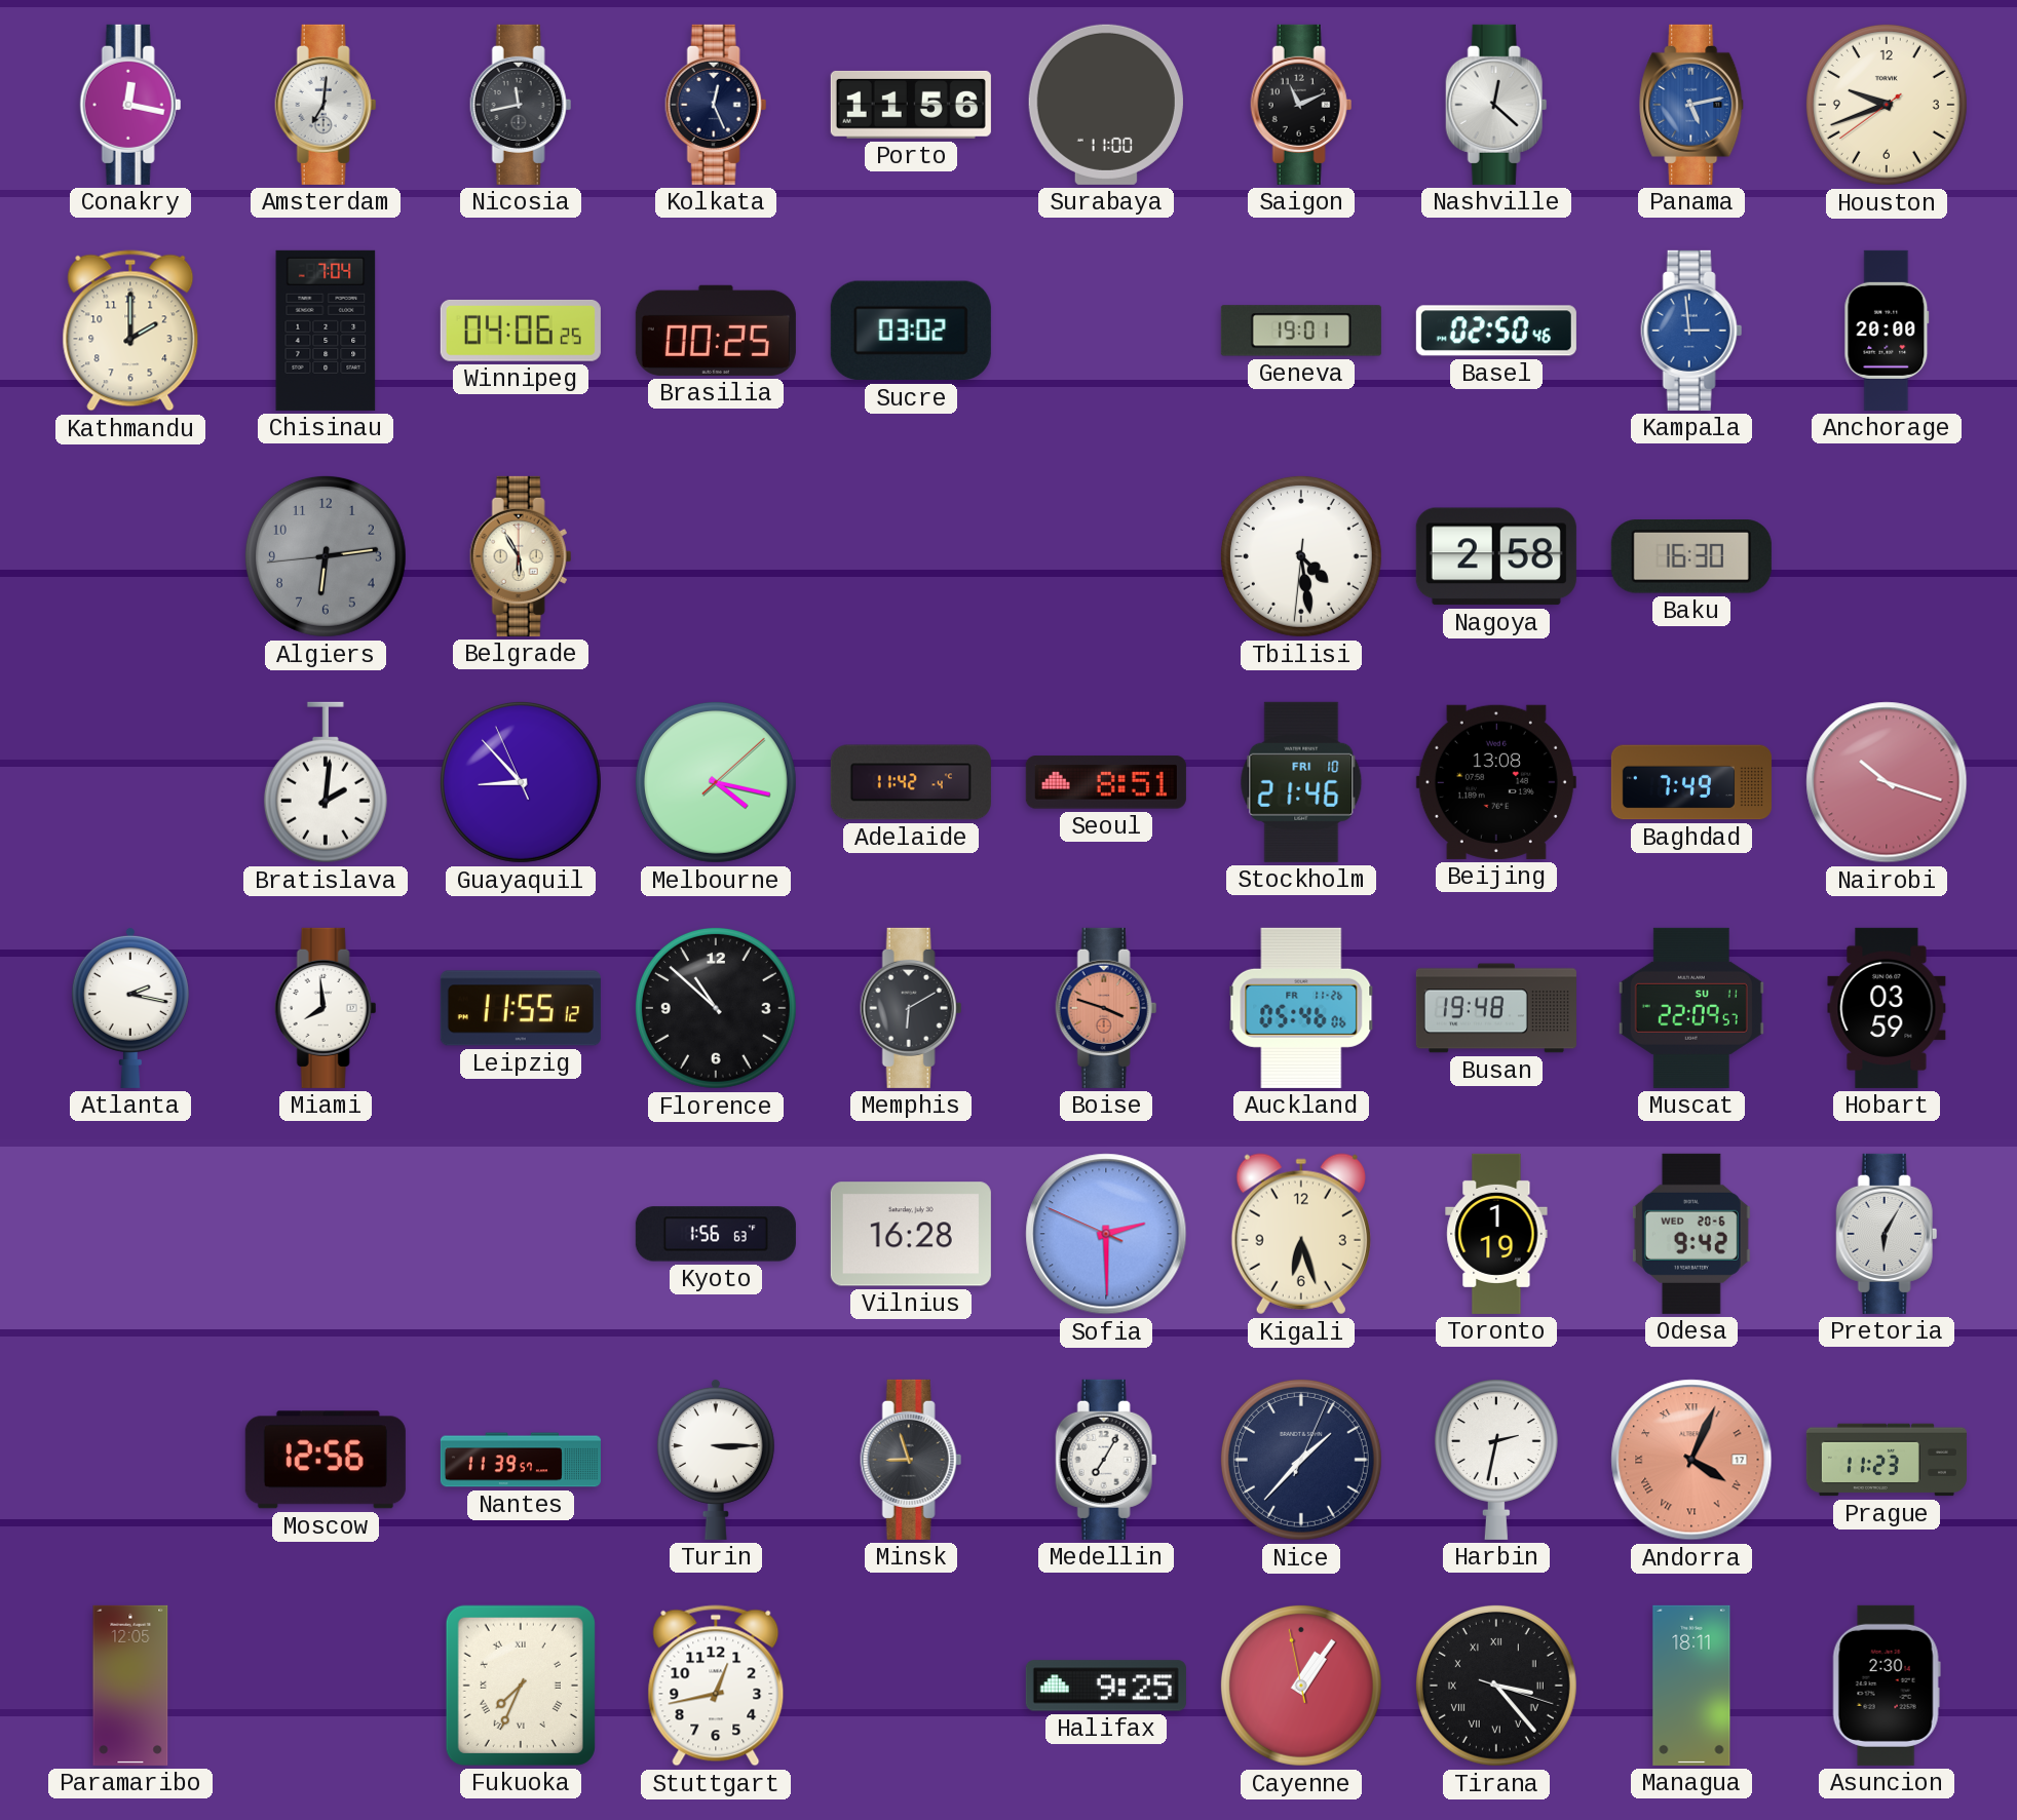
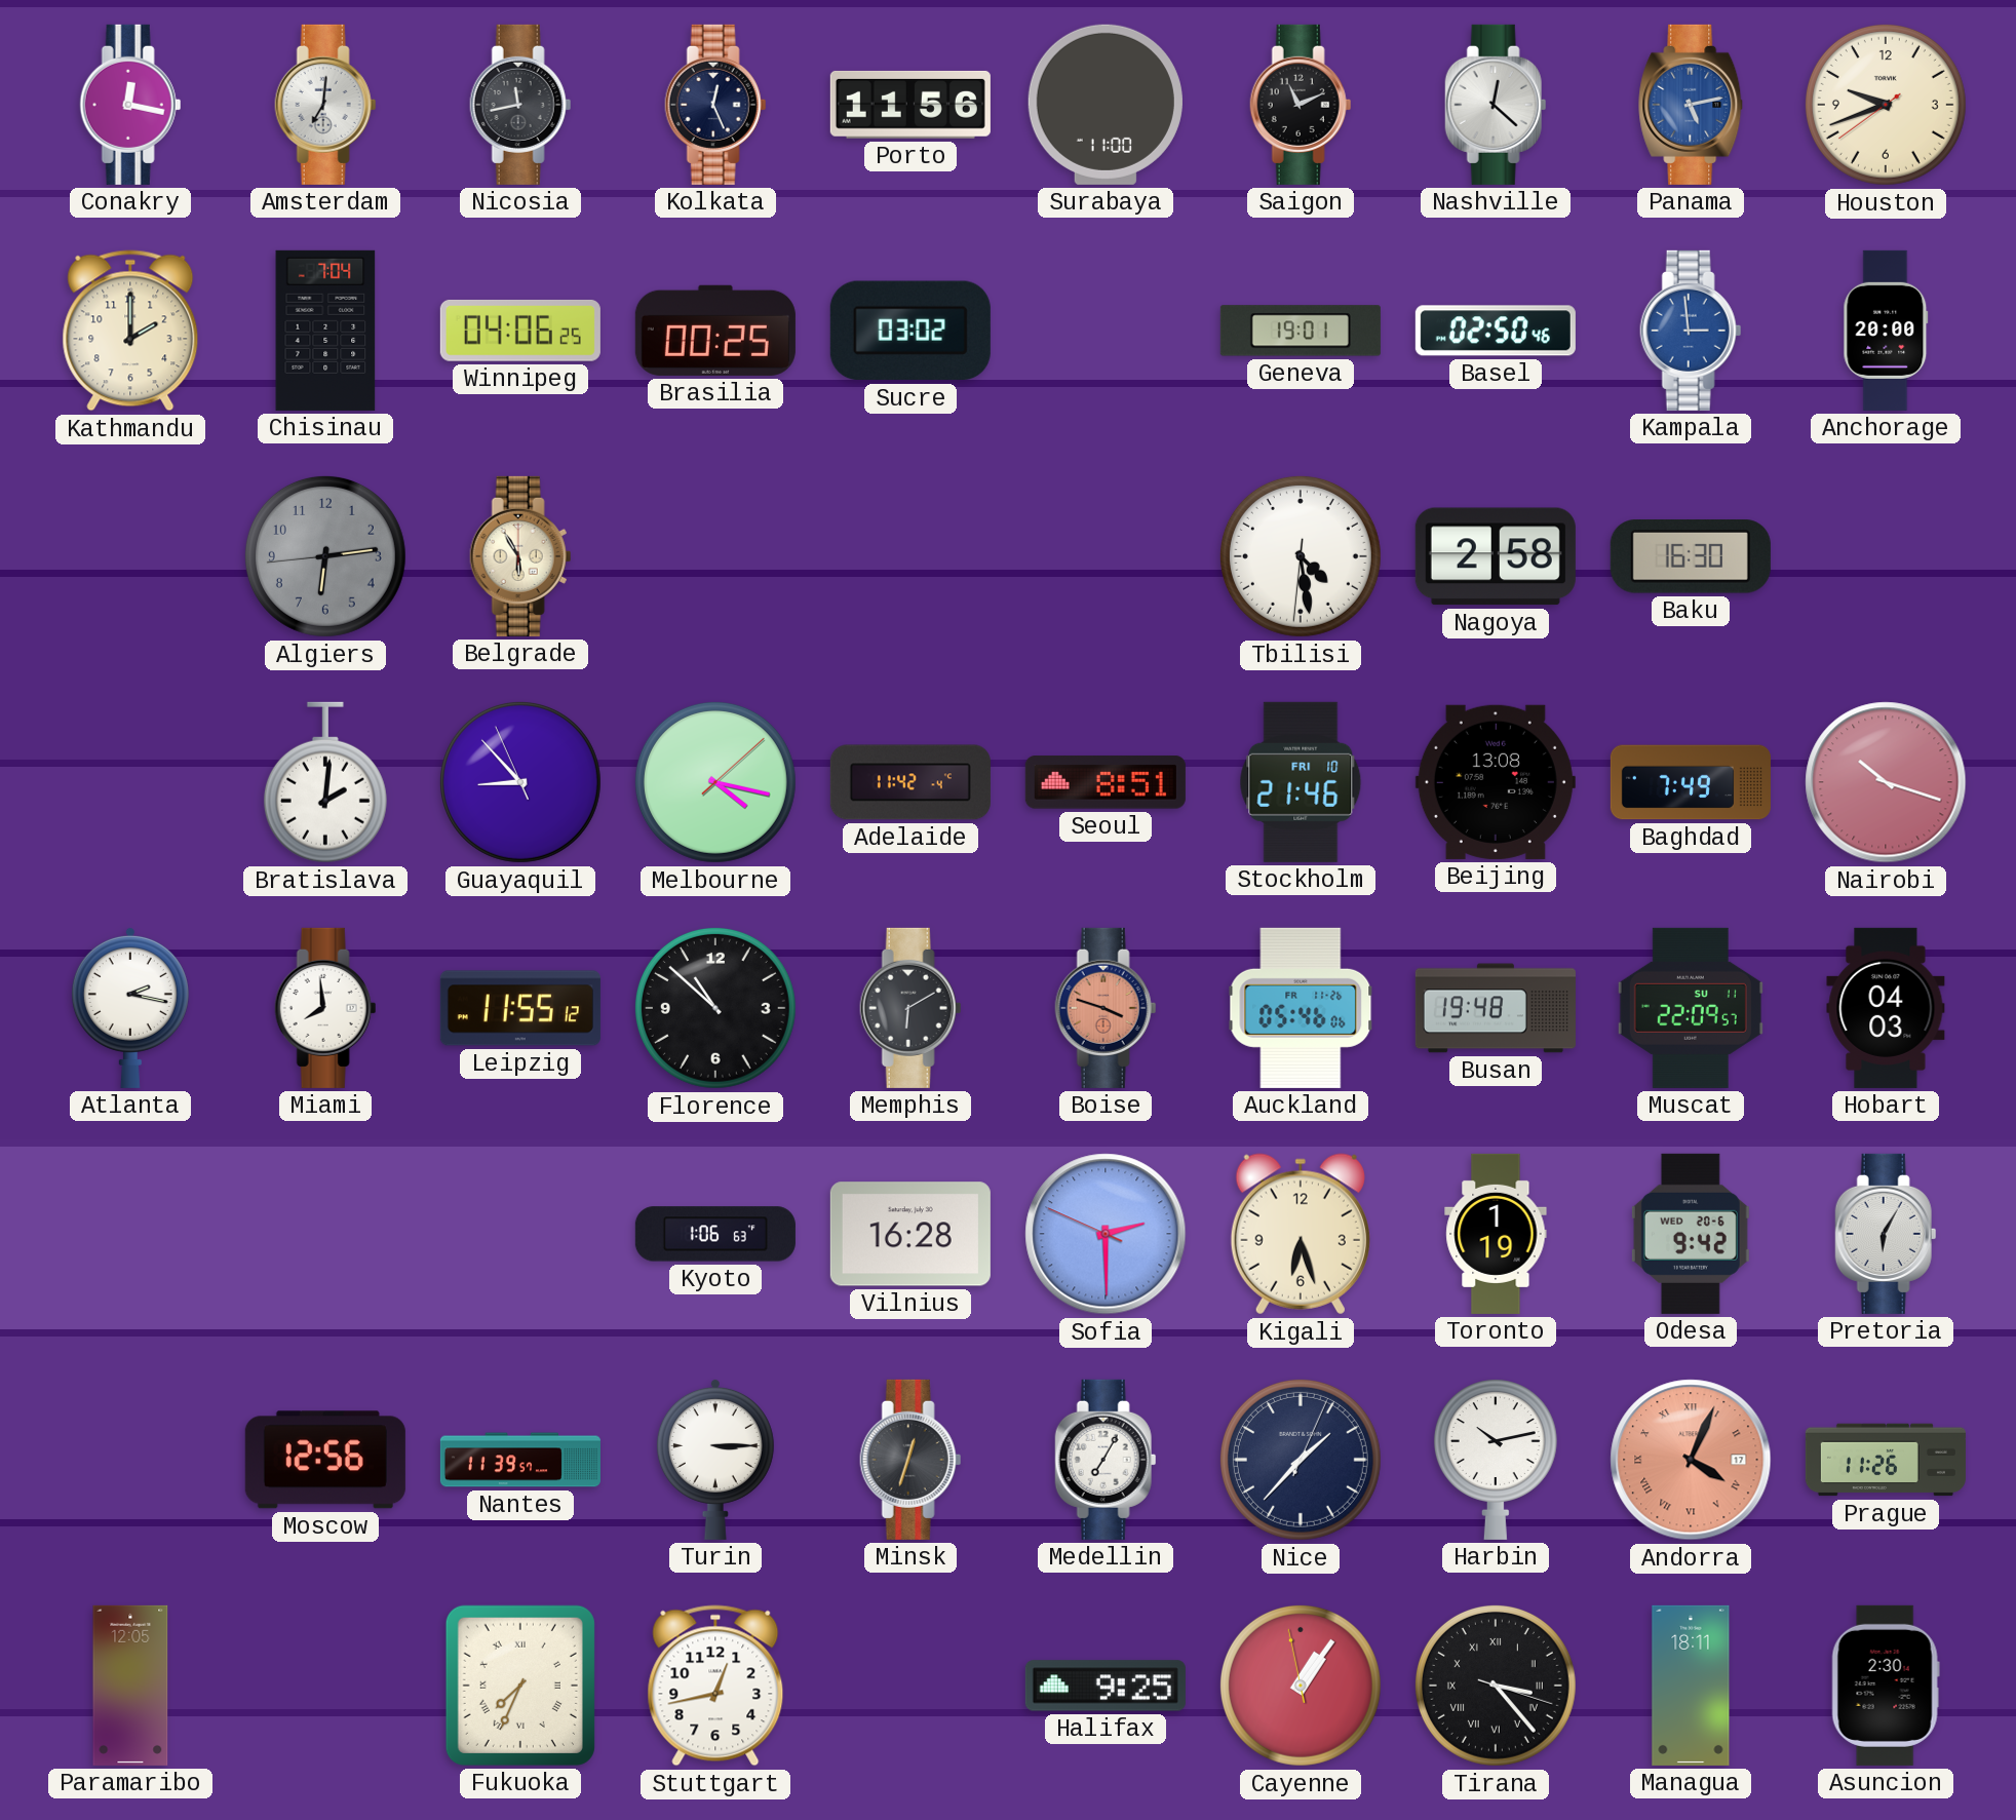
Hobart: 03:59 -> 04:03
Kyoto: 1:56 -> 1:06
Minsk: 8:57 -> 12:33
Harbin: 2:32 -> 10:13
Prague: 11:23 -> 11:26
